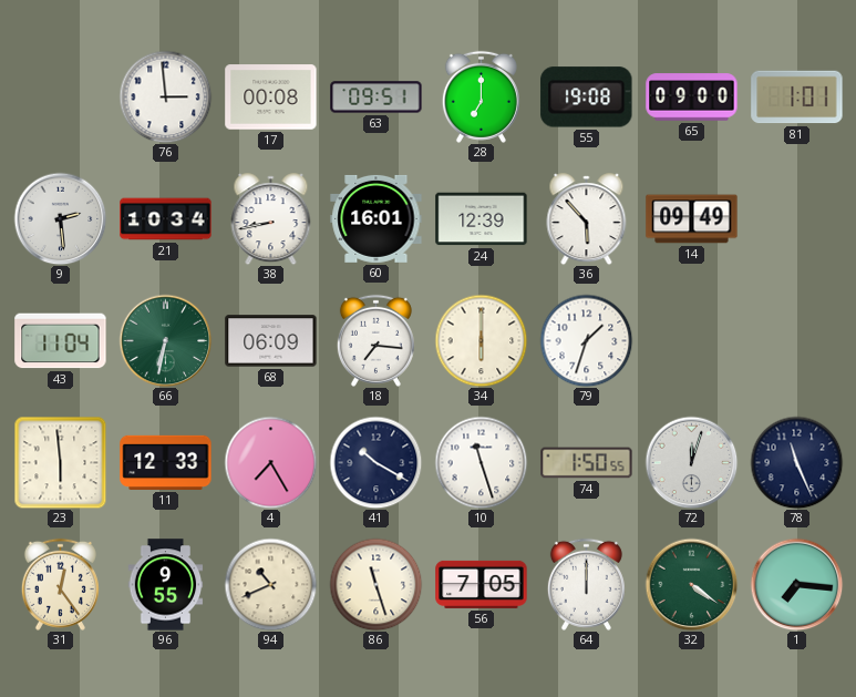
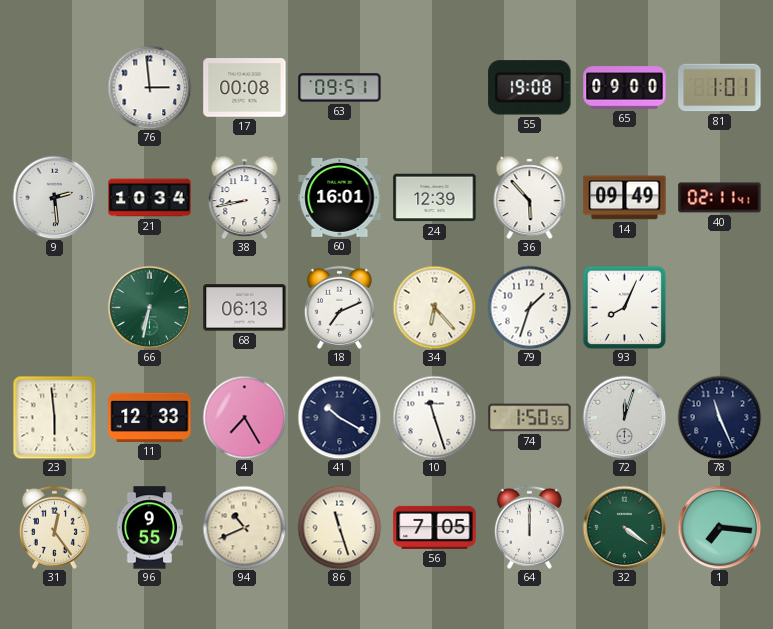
28: 7:00 -> none
40: none -> 02:11
43: 11:04 -> none
68: 06:09 -> 06:13
18: 7:16 -> 7:11
34: 6:00 -> 6:23
93: none -> 8:04
